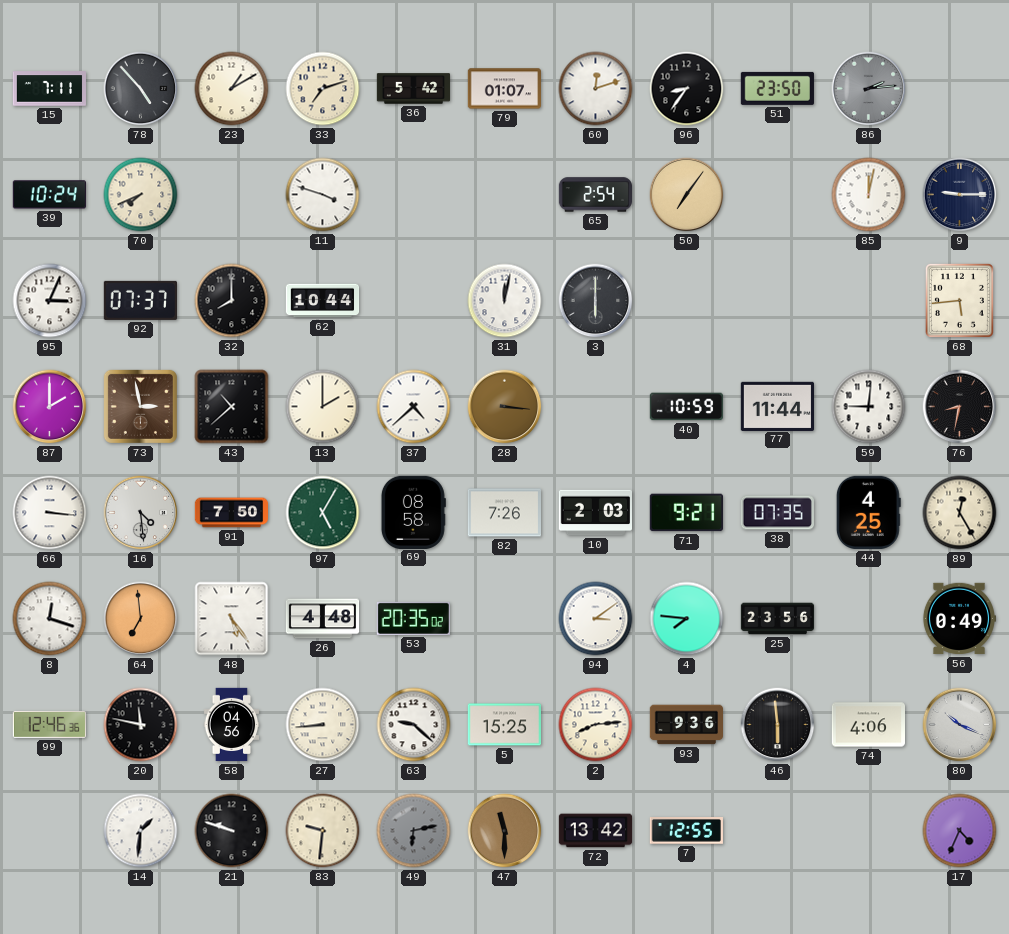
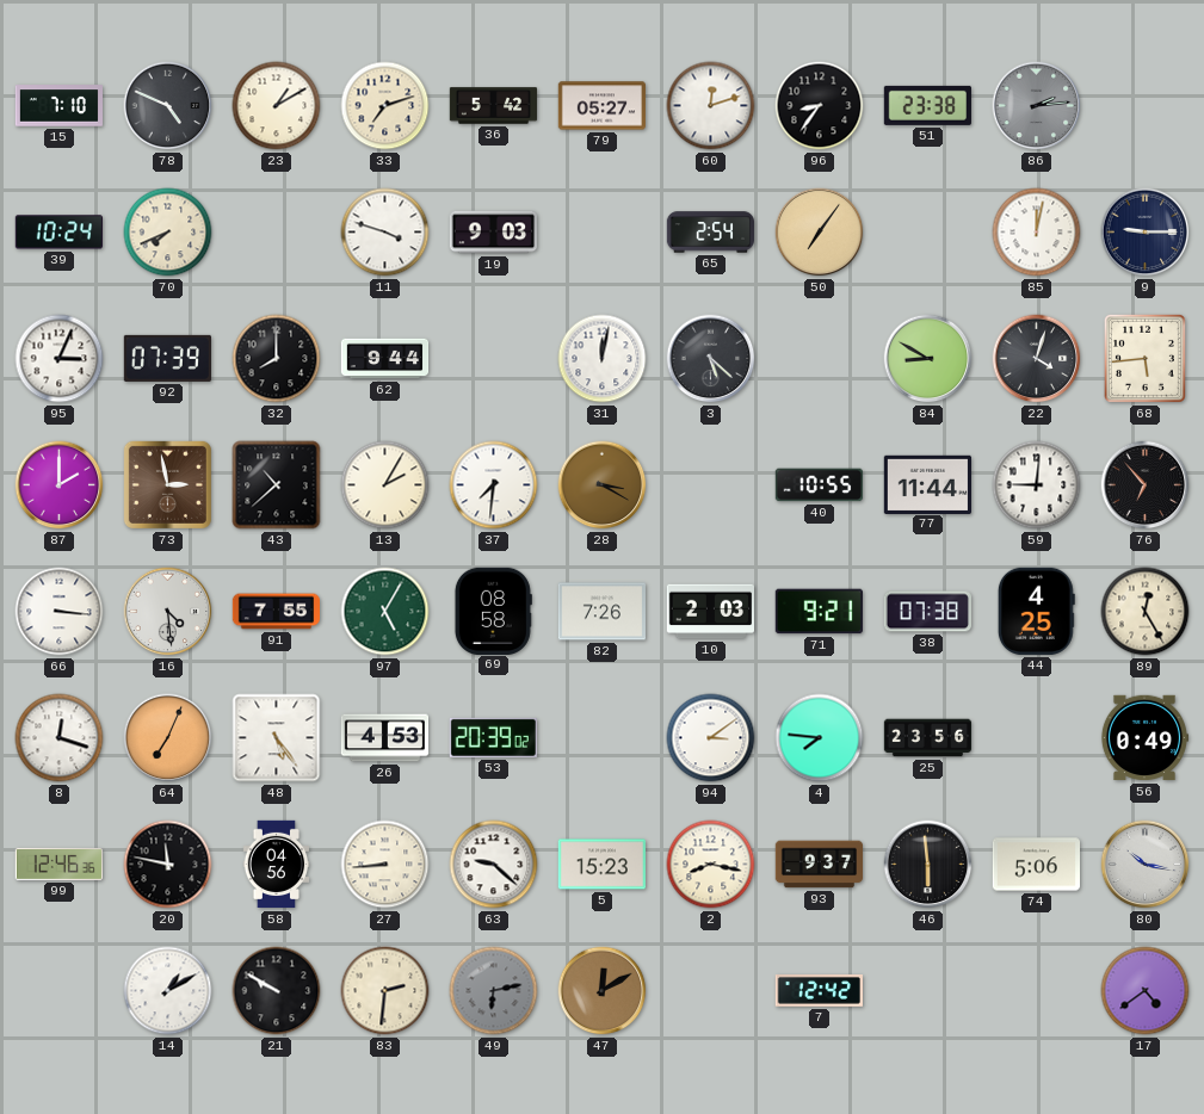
15: 7:11 -> 7:10
78: 4:53 -> 4:49
79: 01:07 -> 05:27
51: 23:50 -> 23:38
19: none -> 9:03
92: 07:37 -> 07:39
62: 10:44 -> 9:44
3: 6:00 -> 5:22
84: none -> 8:50
22: none -> 4:03
13: 2:00 -> 2:05
37: 4:38 -> 7:31
28: 3:16 -> 3:20
40: 10:59 -> 10:55
76: 8:32 -> 6:53
91: 7:50 -> 7:55
38: 07:35 -> 07:38
64: 6:59 -> 7:04
26: 4:48 -> 4:53
53: 20:35 -> 20:39
5: 15:25 -> 15:23
2: 8:14 -> 8:17
93: 9:36 -> 9:37
74: 4:06 -> 5:06
80: 10:19 -> 10:17
14: 1:31 -> 1:10
21: 9:48 -> 9:50
83: 9:31 -> 2:31
47: 11:30 -> 12:10
72: 13:42 -> none
7: 12:55 -> 12:42
17: 4:34 -> 4:39
